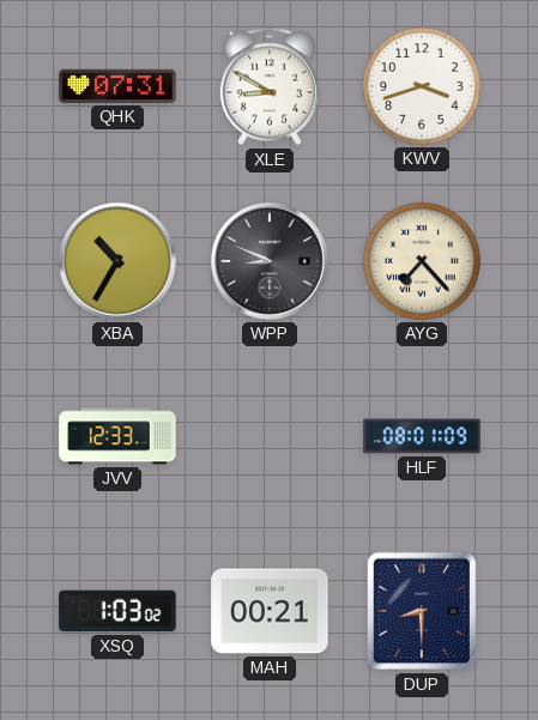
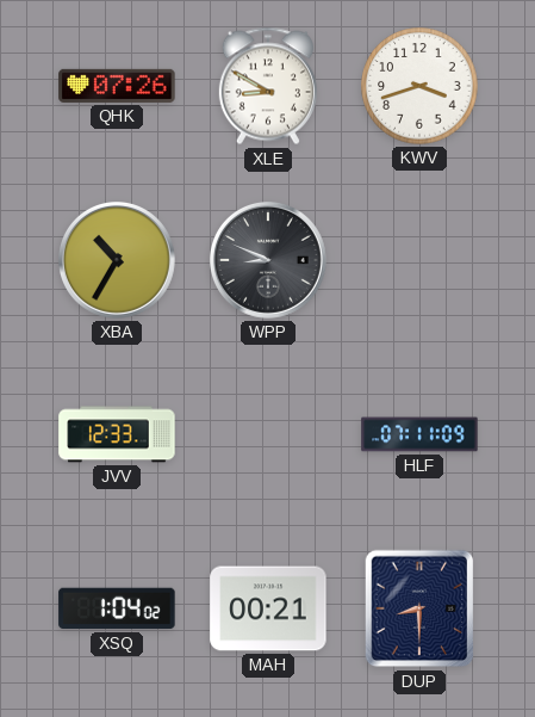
QHK: 07:31 -> 07:26
AYG: 7:23 -> none
HLF: 08:01 -> 07:11
XSQ: 1:03 -> 1:04
